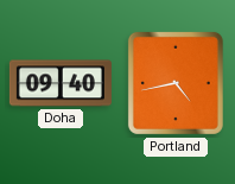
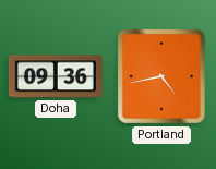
Doha: 09:40 -> 09:36
